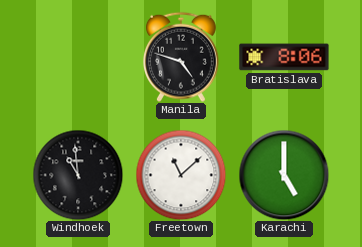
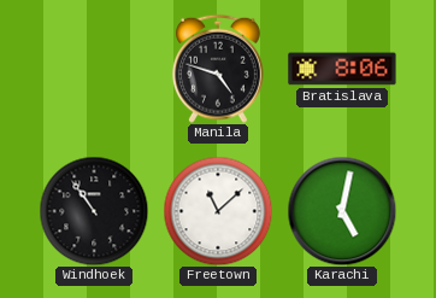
Windhoek: 10:59 -> 10:54
Karachi: 5:00 -> 5:02
